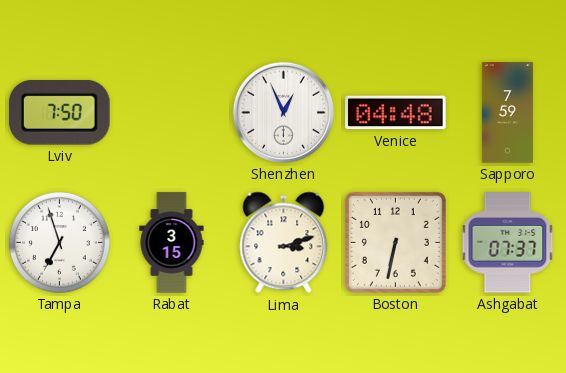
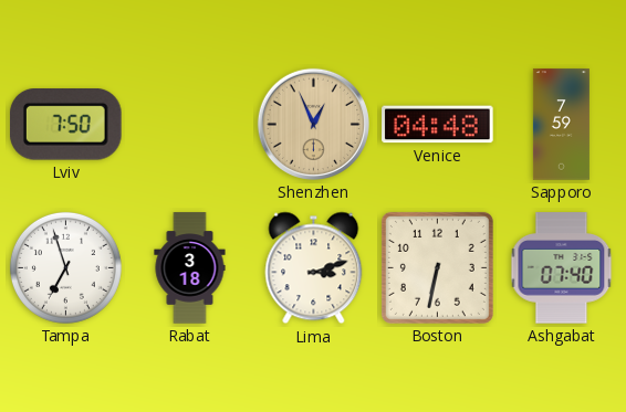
Shenzhen dial: white -> champagne
Rabat: 3:15 -> 3:18
Ashgabat: 07:37 -> 07:40
